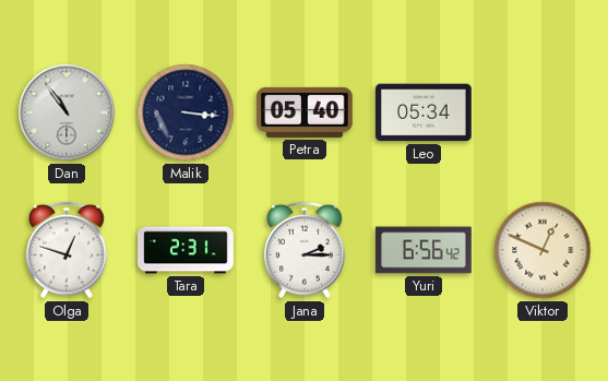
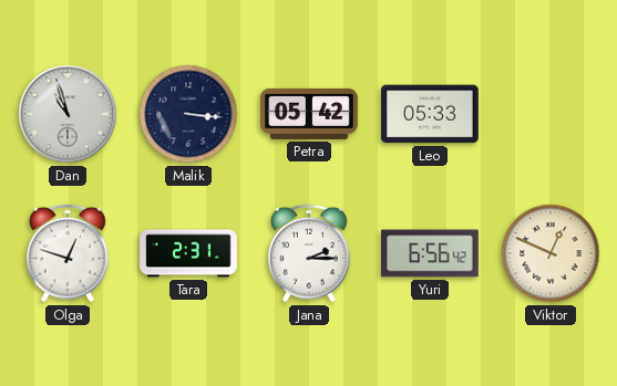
Dan: 10:54 -> 10:57
Petra: 05:40 -> 05:42
Leo: 05:34 -> 05:33
